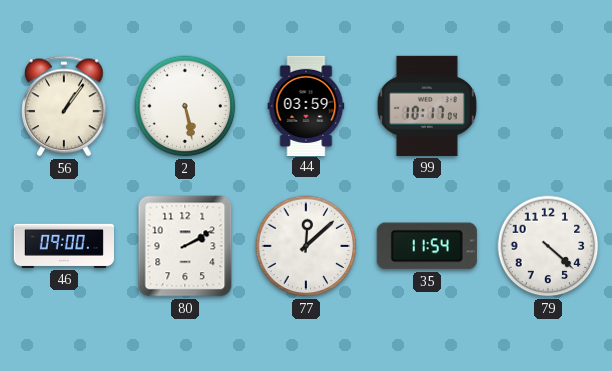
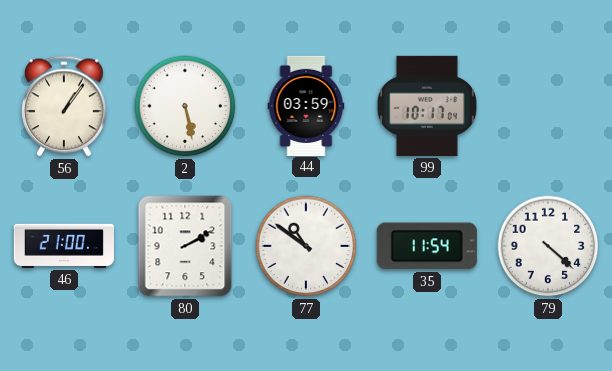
46: 09:00 -> 21:00
77: 12:08 -> 10:51
